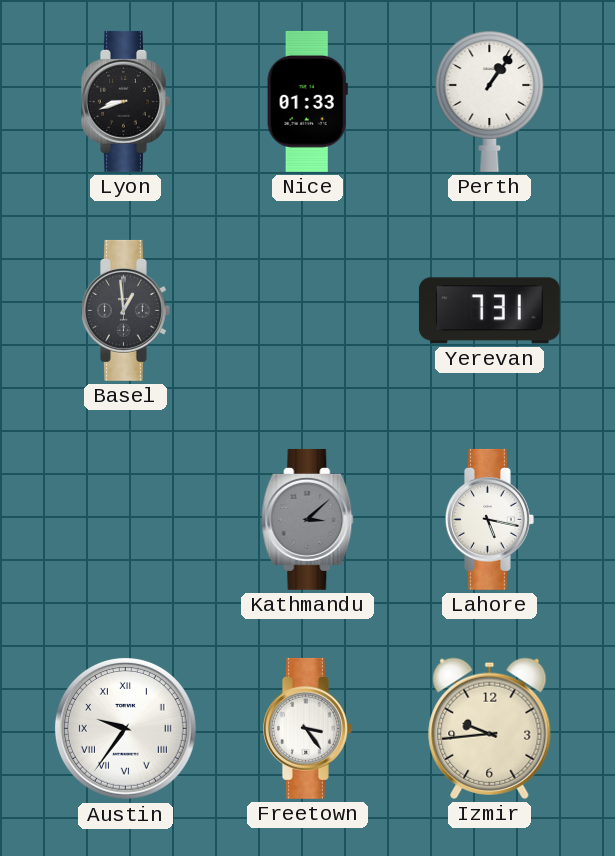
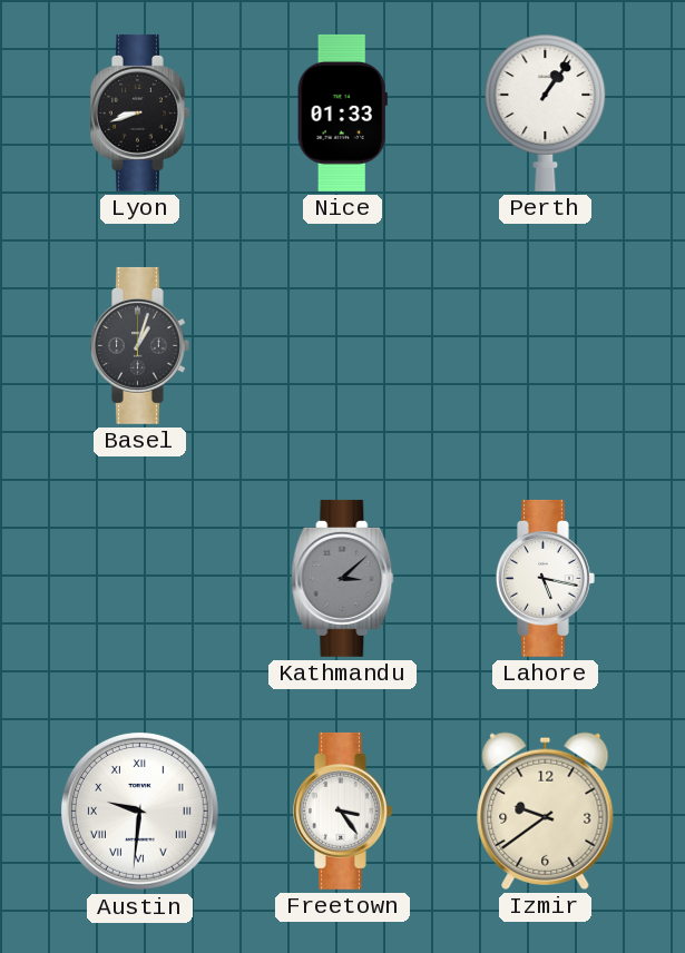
Basel: 12:59 -> 1:03
Yerevan: 7:31 -> none
Austin: 9:36 -> 9:31
Izmir: 9:44 -> 9:39
